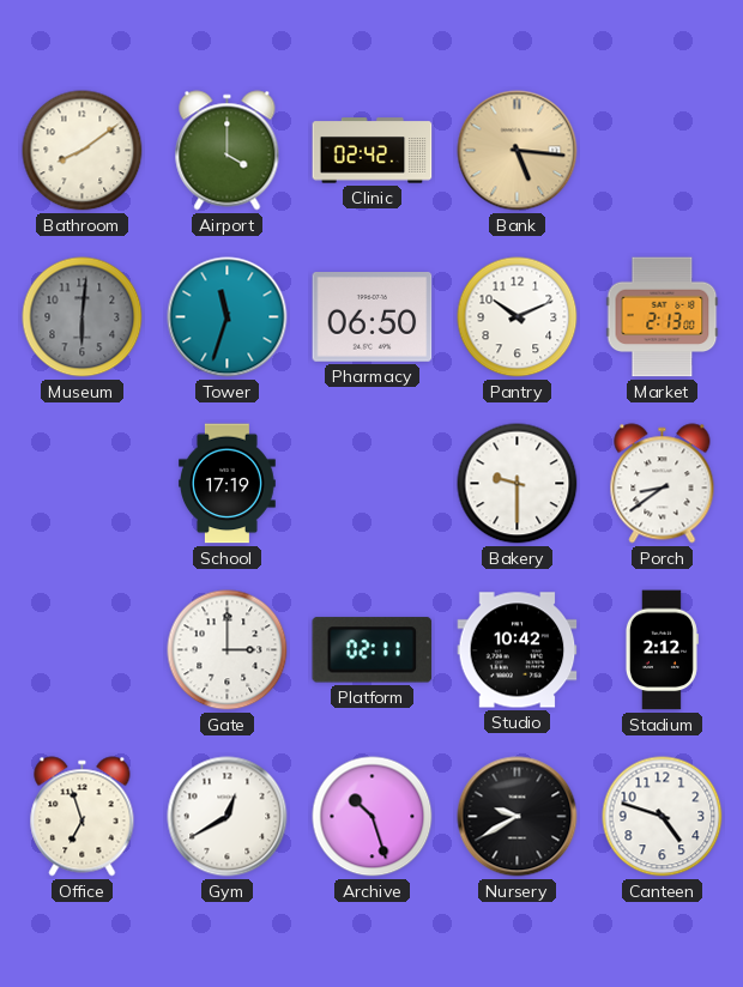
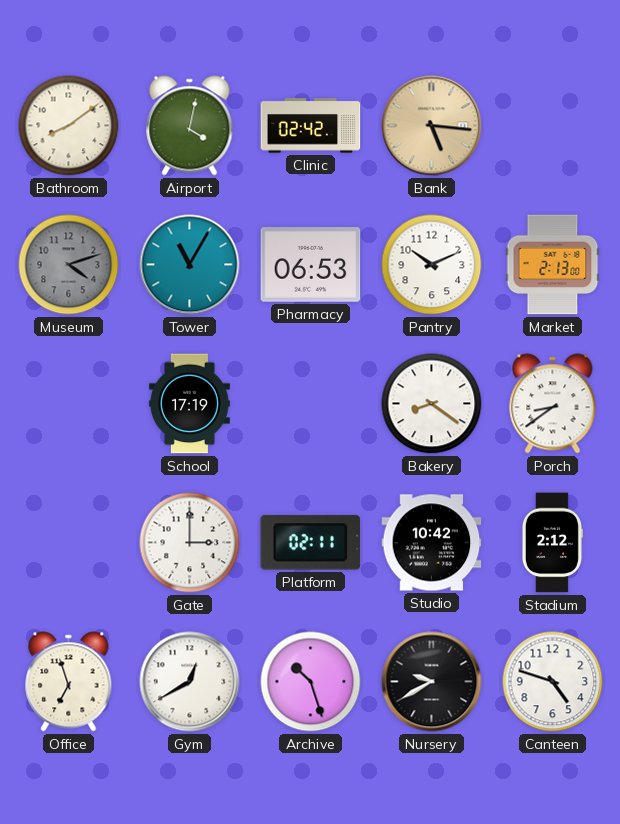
Airport: 4:00 -> 4:02
Museum: 6:01 -> 4:12
Tower: 11:33 -> 11:05
Pharmacy: 06:50 -> 06:53
Bakery: 9:30 -> 8:21
